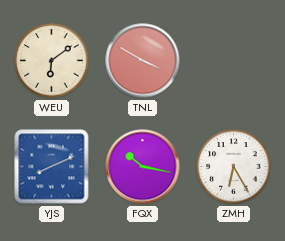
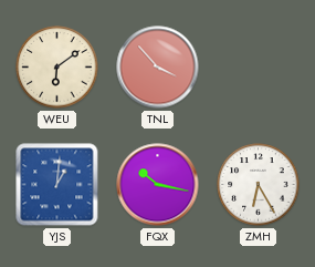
TNL: 3:50 -> 3:53
YJS: 8:11 -> 1:01
